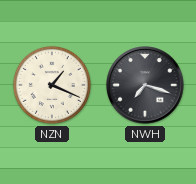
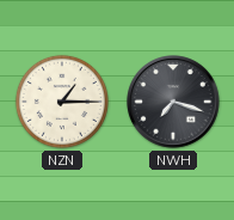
NZN: 1:19 -> 1:15
